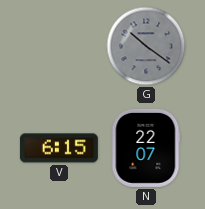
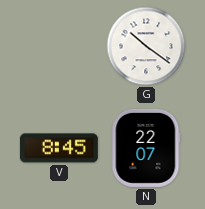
G dial: grey -> white
V: 6:15 -> 8:45
